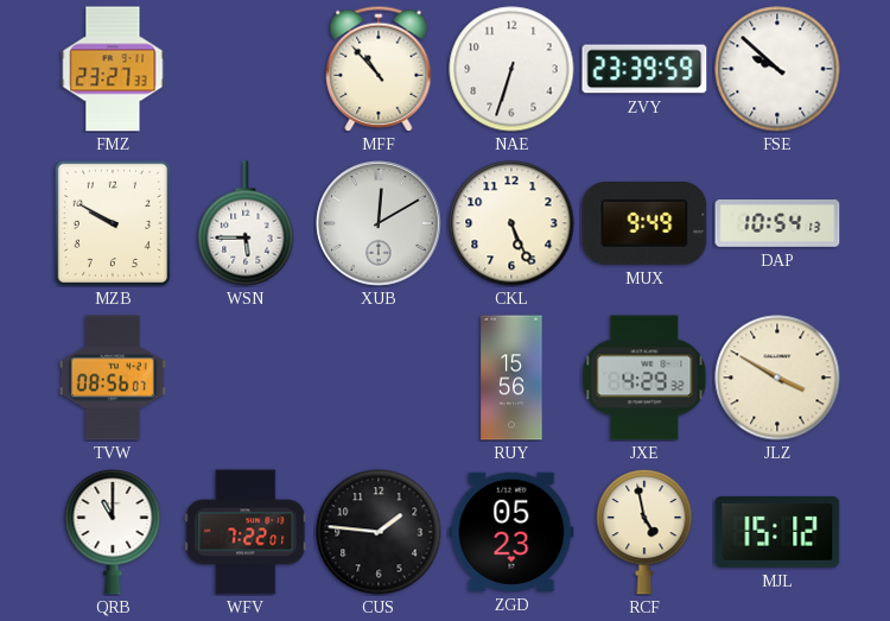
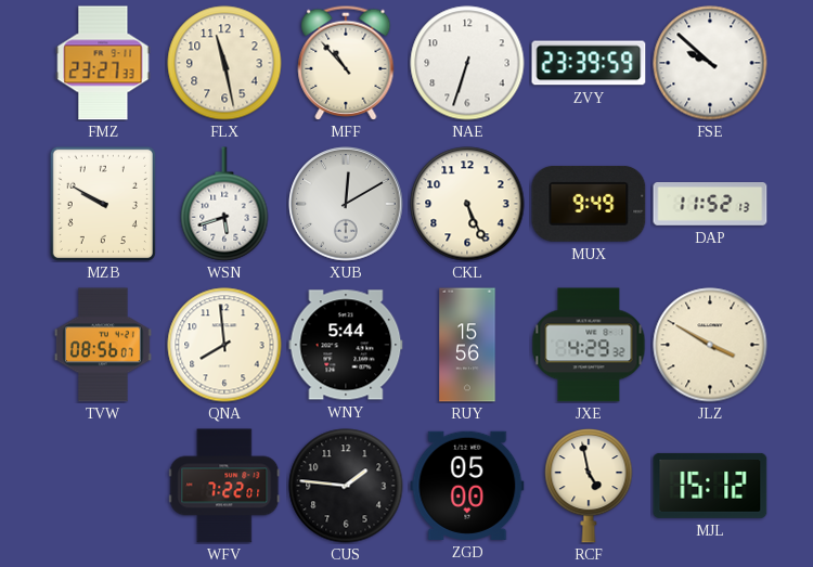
FLX: none -> 11:28
WSN: 5:45 -> 5:42
DAP: 10:54 -> 11:52
QNA: none -> 7:59
WNY: none -> 5:44
QRB: 11:00 -> none
ZGD: 05:23 -> 05:00
